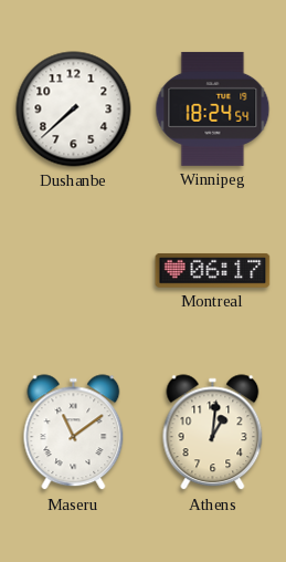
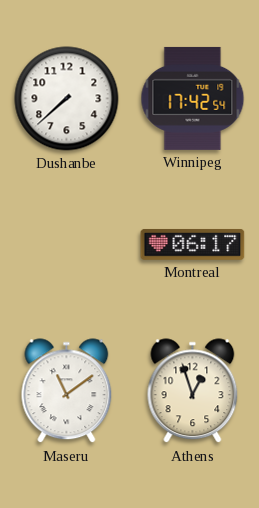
Winnipeg: 18:24 -> 17:42
Athens: 1:01 -> 12:57
